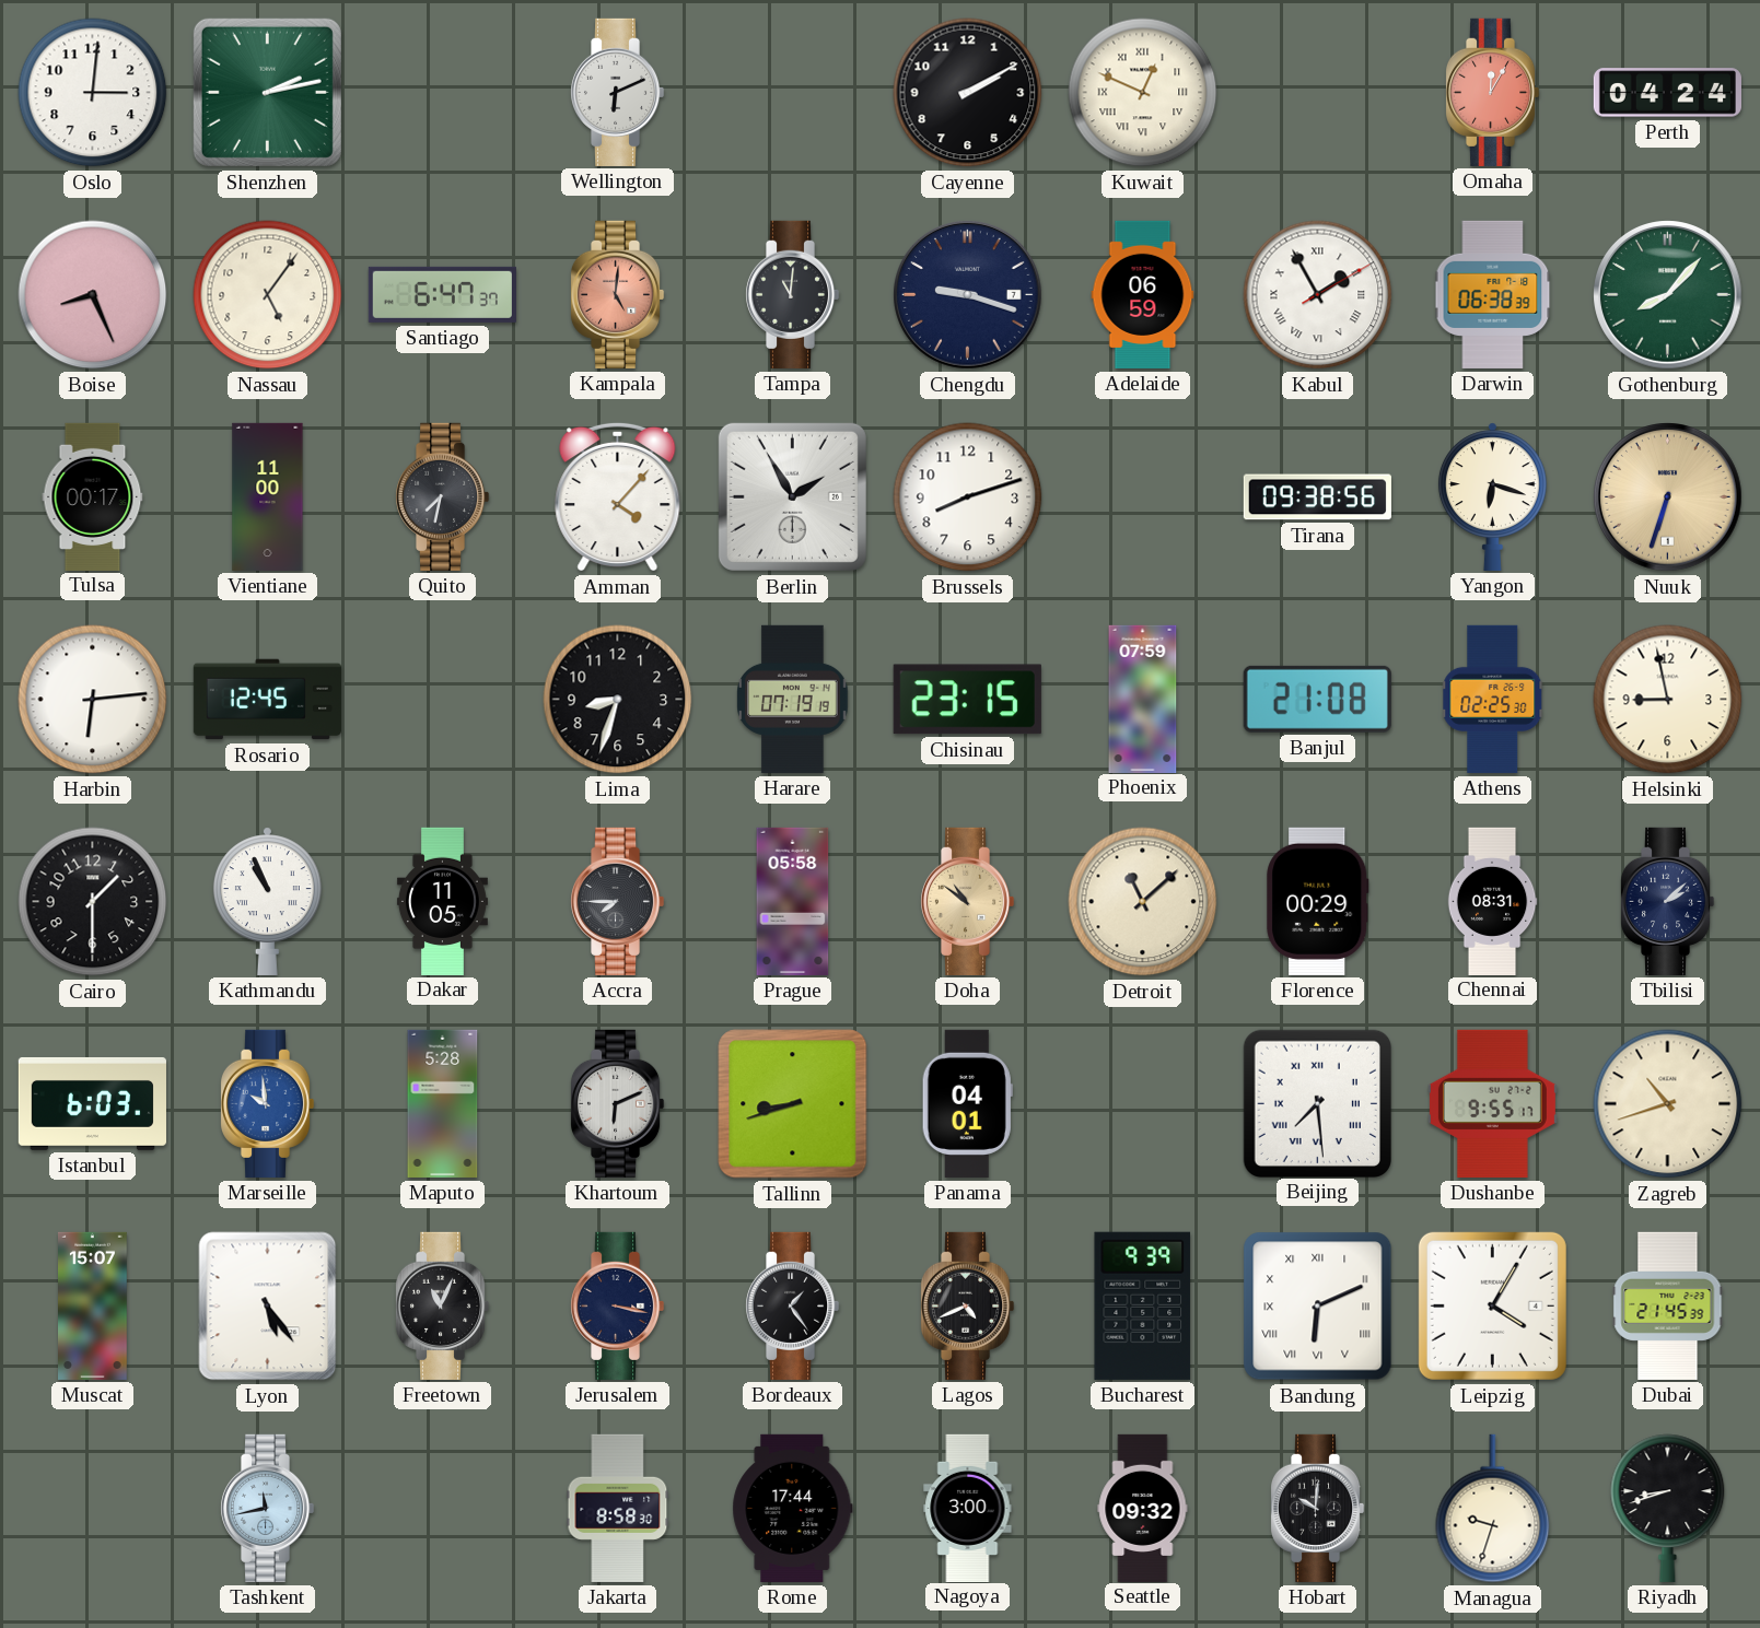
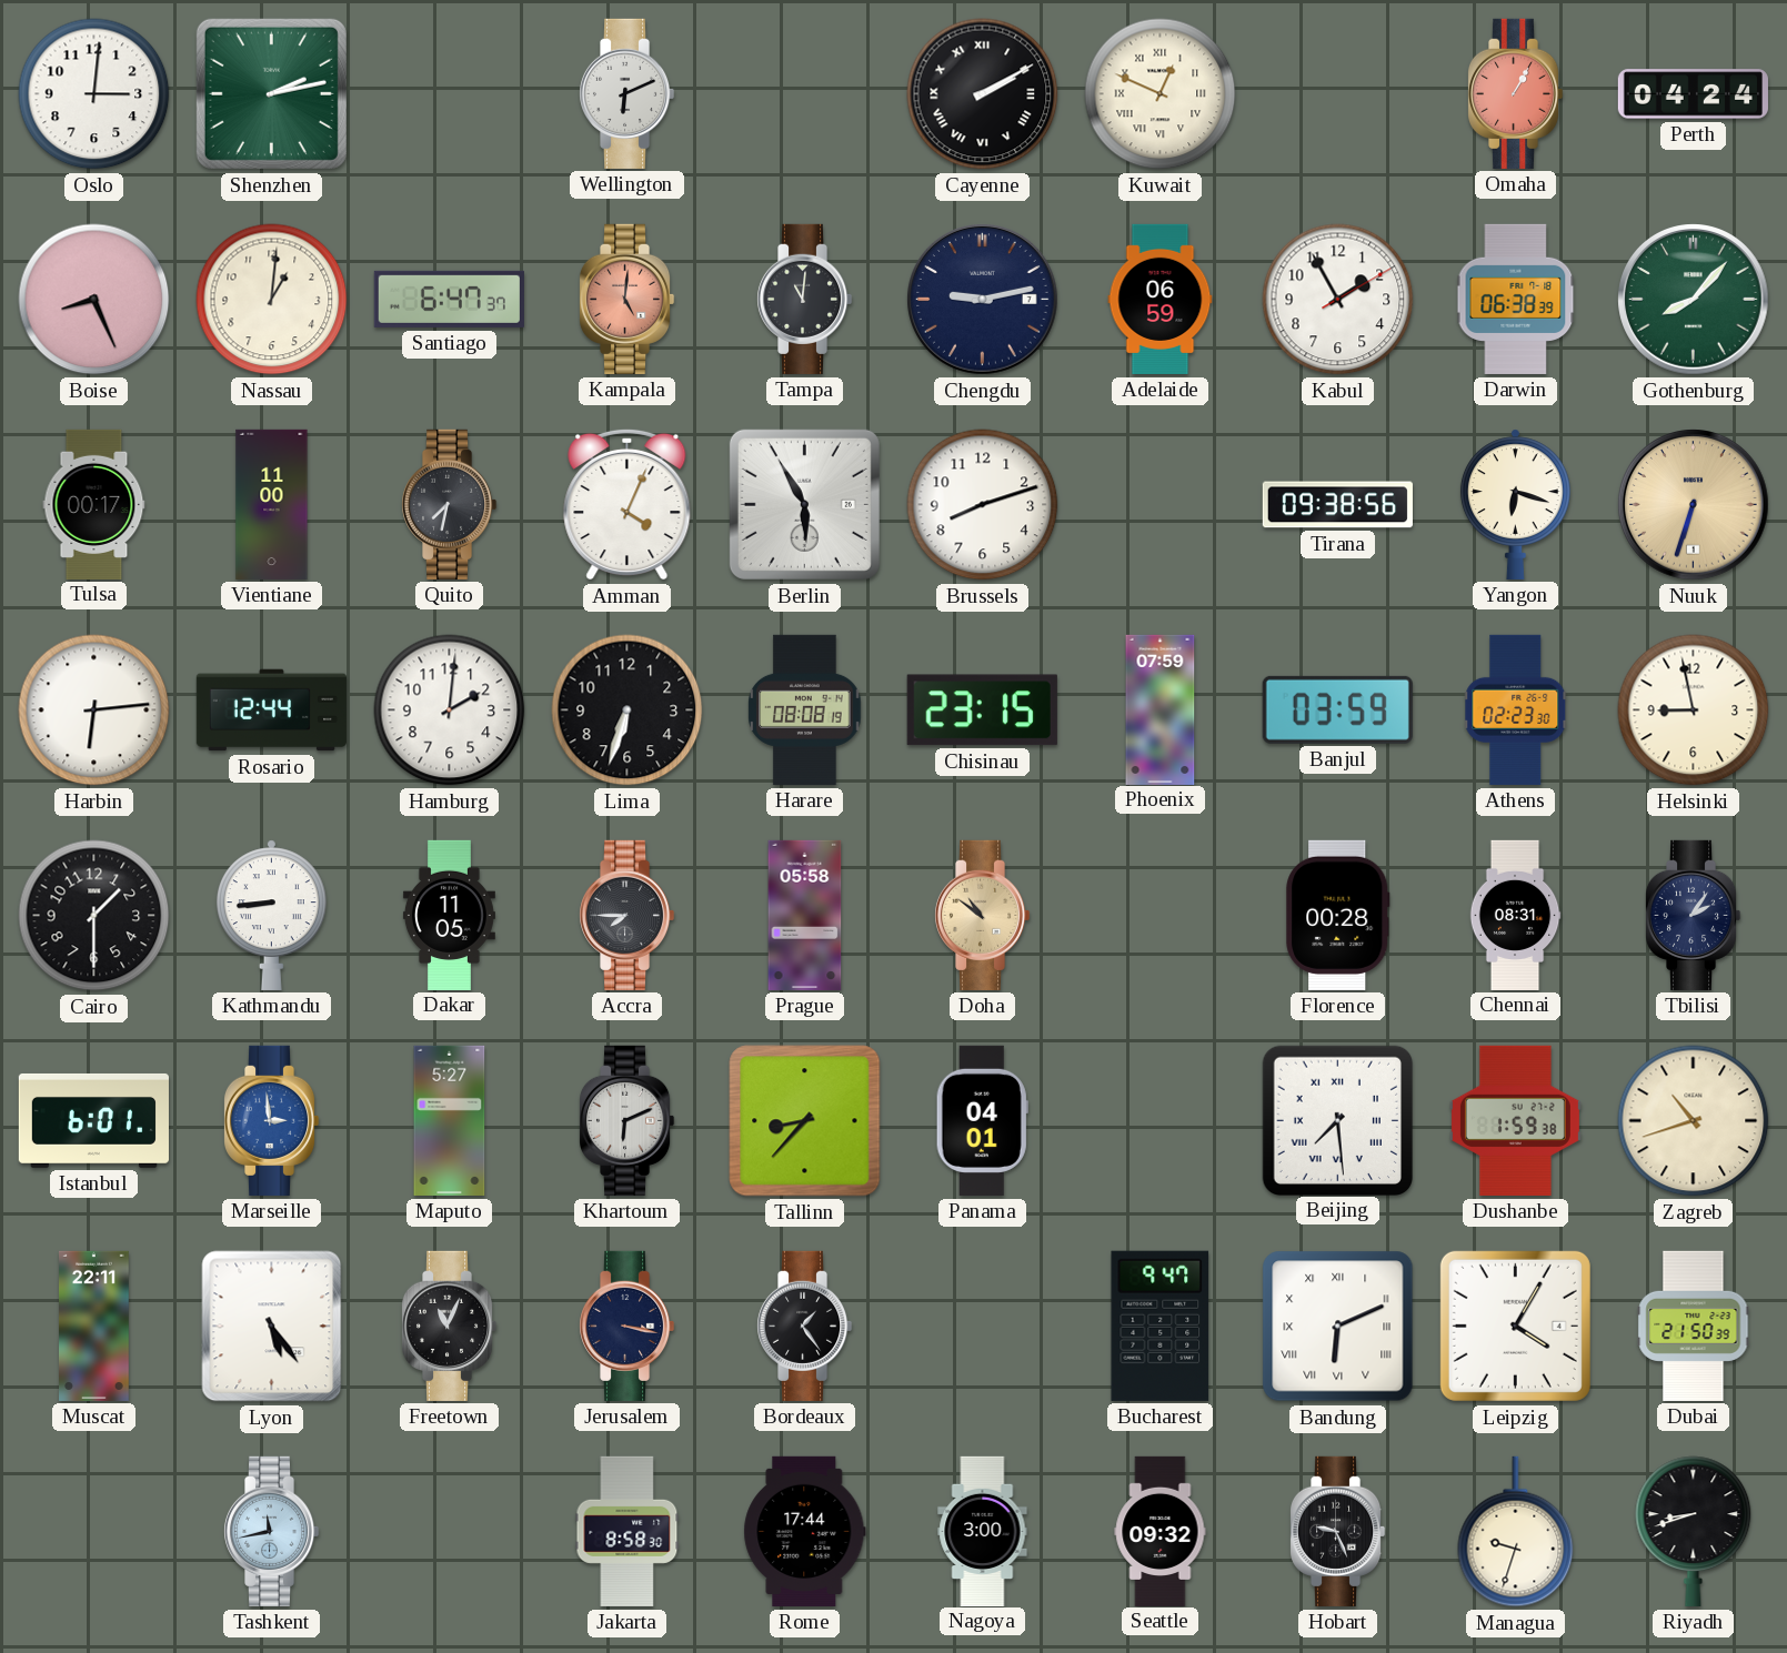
Cayenne numerals: Arabic -> Roman
Omaha: 12:05 -> 1:05
Nassau: 5:06 -> 1:01
Chengdu: 9:18 -> 9:13
Kabul numerals: Roman -> Arabic
Amman: 4:07 -> 4:04
Berlin: 1:55 -> 5:55
Rosario: 12:45 -> 12:44
Hamburg: none -> 2:01
Lima: 8:33 -> 6:33
Harare: 07:19 -> 08:08
Banjul: 21:08 -> 03:59
Athens: 02:25 -> 02:23
Kathmandu: 10:56 -> 8:44
Detroit: 11:08 -> none
Florence: 00:29 -> 00:28
Tbilisi: 2:08 -> 2:06
Istanbul: 6:03 -> 6:01
Marseille: 9:59 -> 2:59
Maputo: 5:28 -> 5:27
Tallinn: 8:42 -> 8:37
Dushanbe: 9:55 -> 1:59
Muscat: 15:07 -> 22:11
Lagos: 4:41 -> none
Bucharest: 9:39 -> 9:47
Dubai: 21:45 -> 21:50
Hobart: 10:01 -> 9:26
